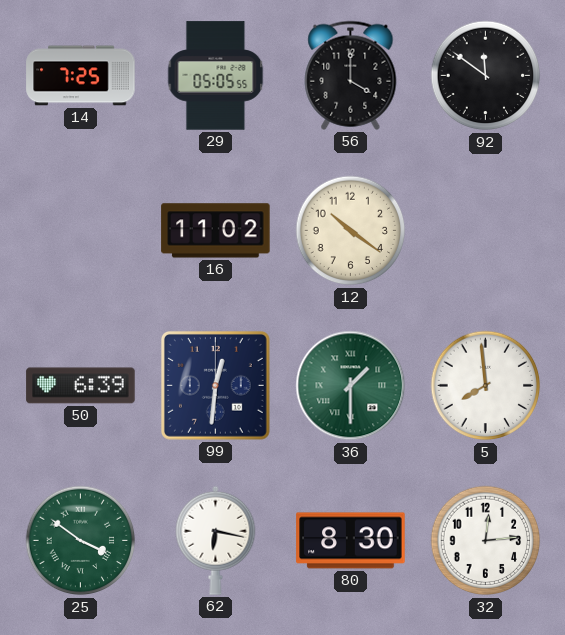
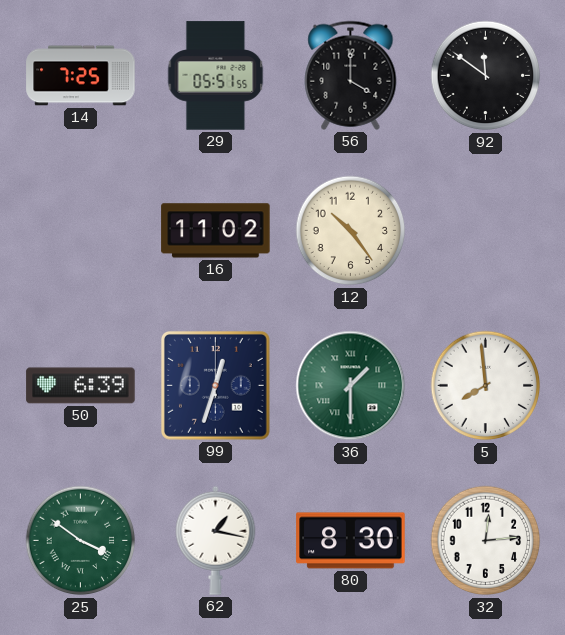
29: 05:05 -> 05:51
12: 10:21 -> 10:24
99: 12:31 -> 12:33
62: 6:17 -> 1:17
